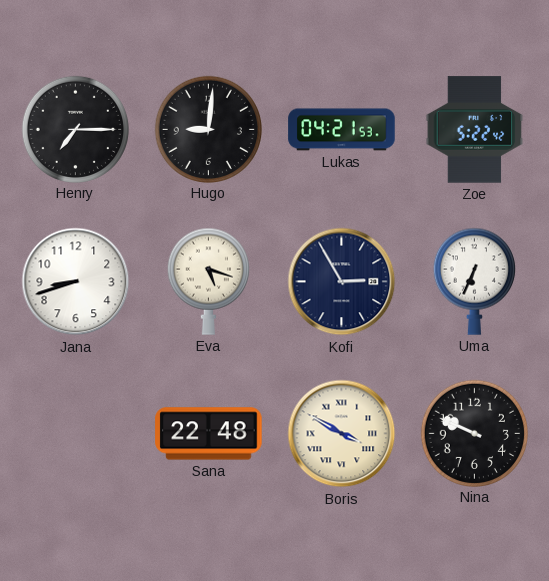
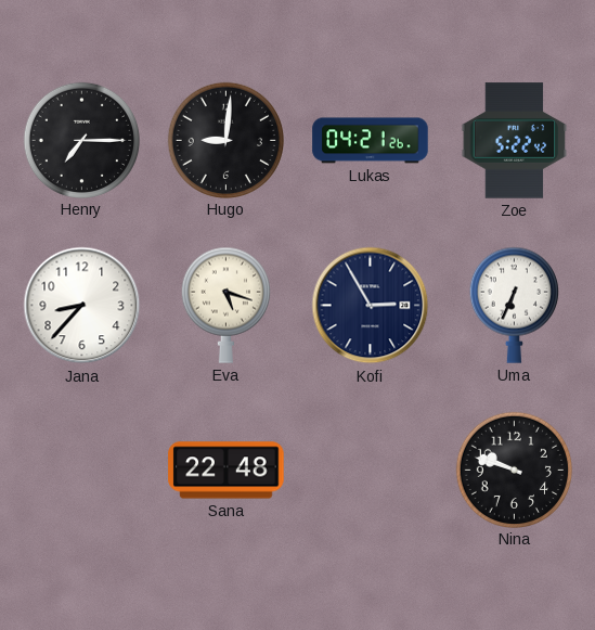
Lukas: 04:21:53 -> 04:21:26
Jana: 8:42 -> 8:37
Boris: 3:50 -> none
Nina: 9:49 -> 9:48
